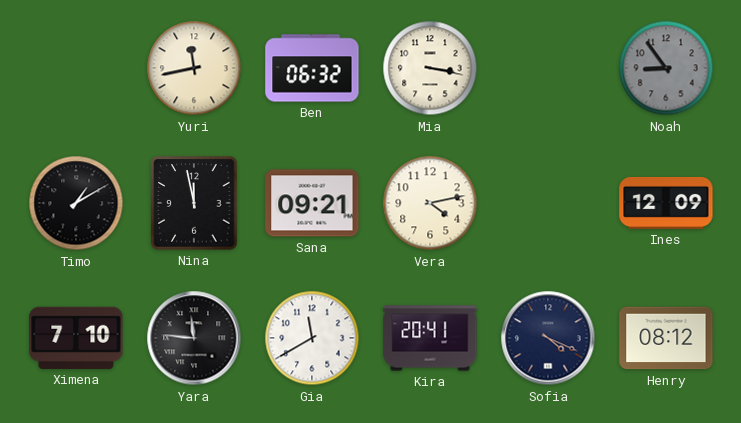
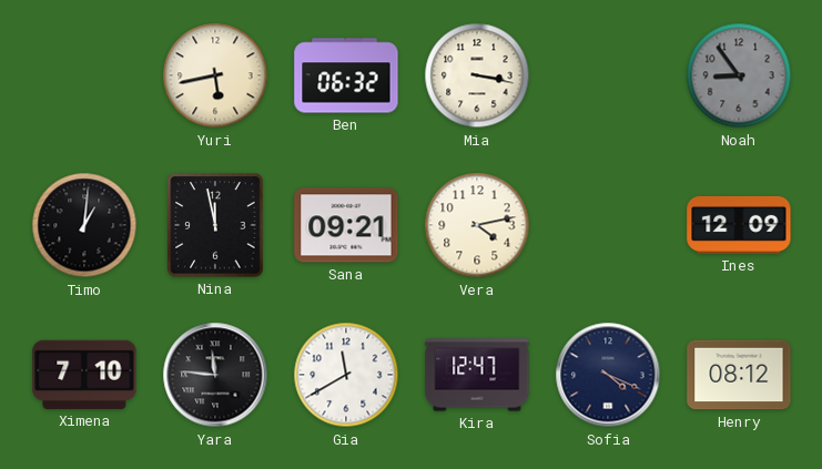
Yuri: 11:43 -> 5:43
Timo: 1:10 -> 1:01
Kira: 20:41 -> 12:47
